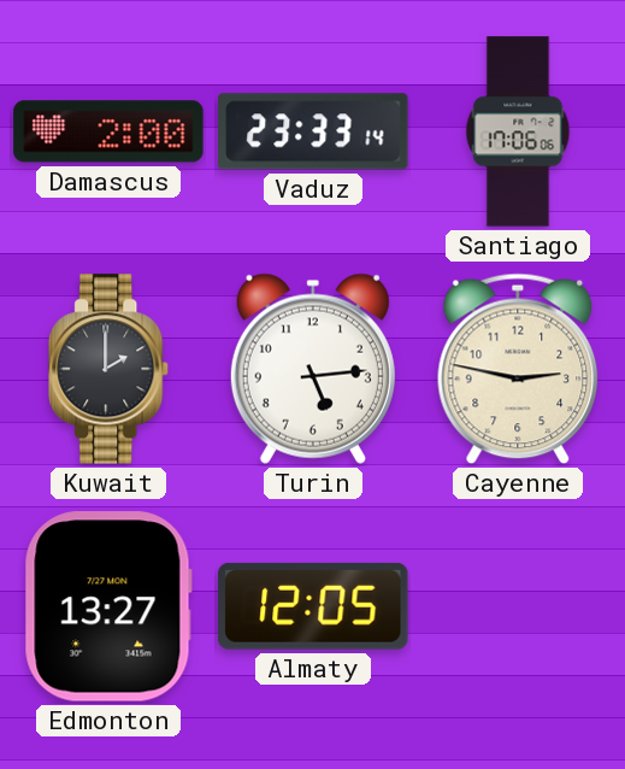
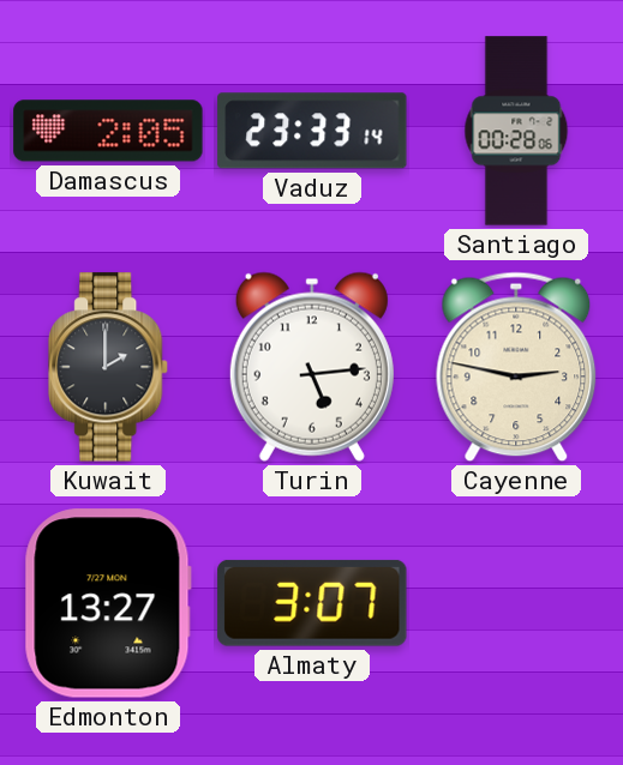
Damascus: 2:00 -> 2:05
Santiago: 17:06 -> 00:28
Almaty: 12:05 -> 3:07
